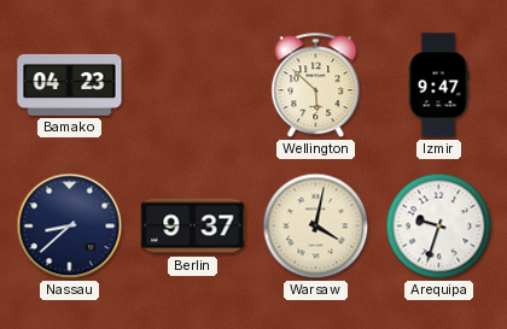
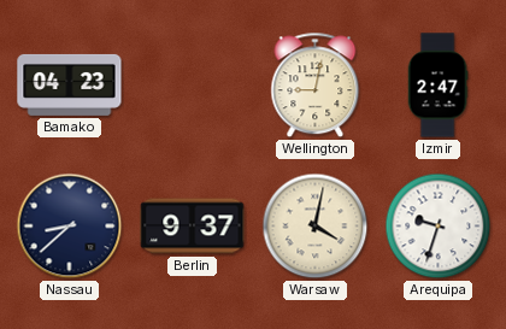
Wellington: 5:52 -> 9:02
Izmir: 9:47 -> 2:47
